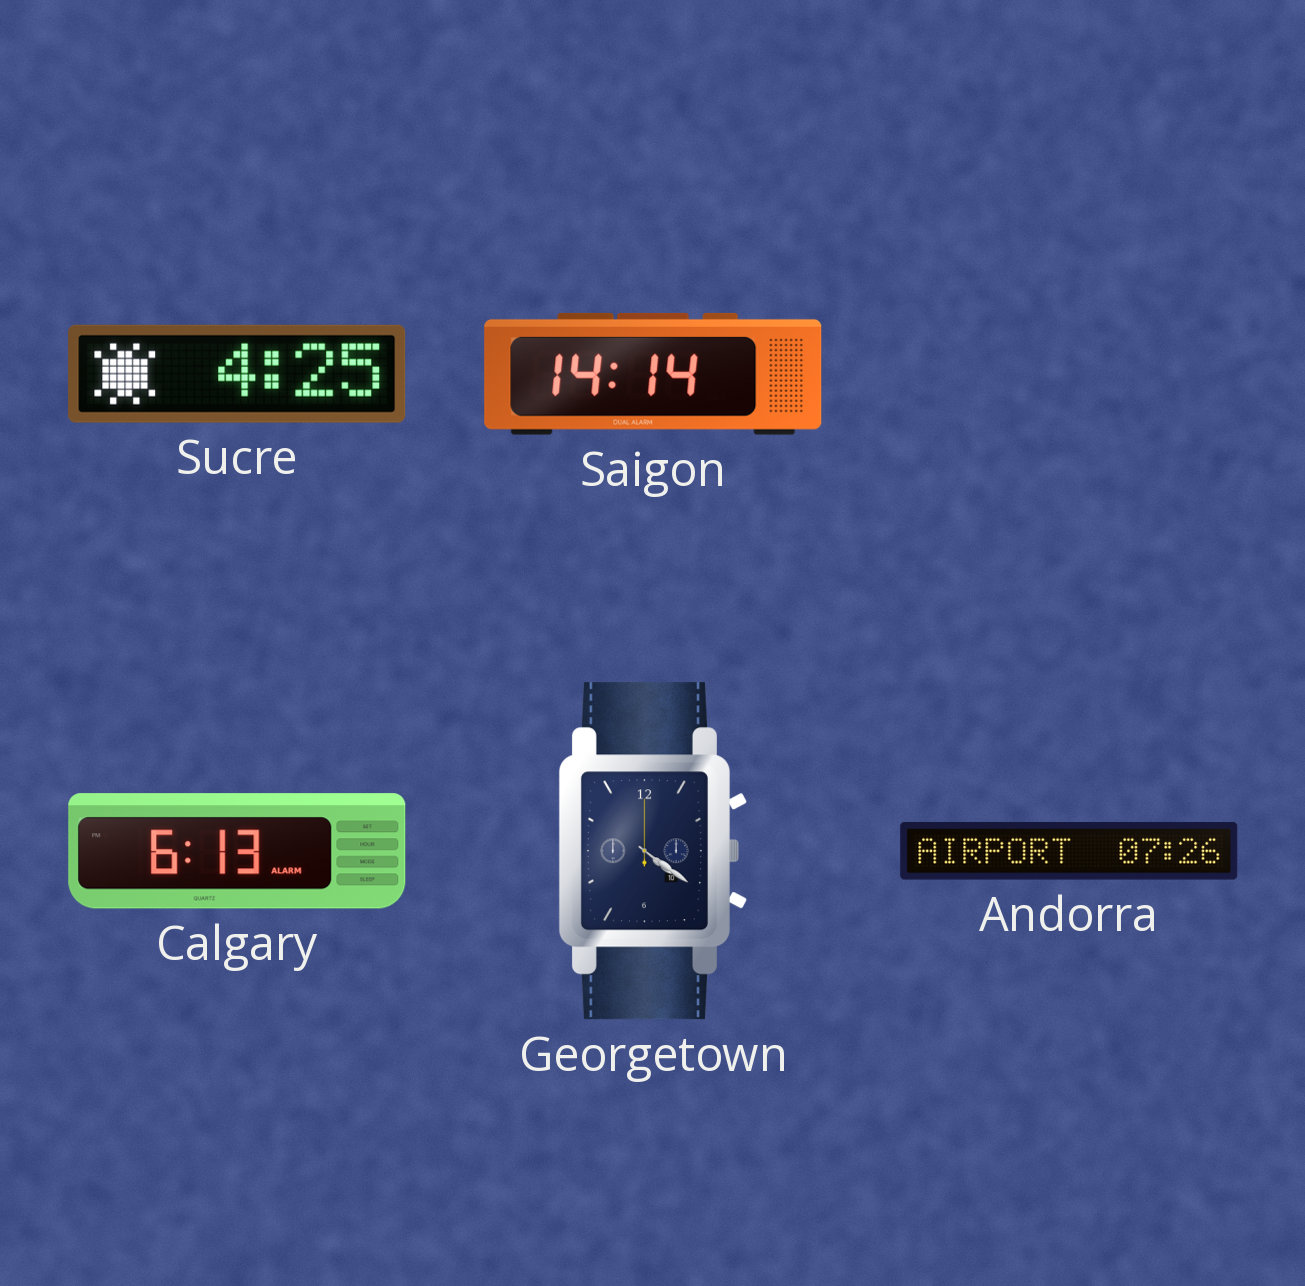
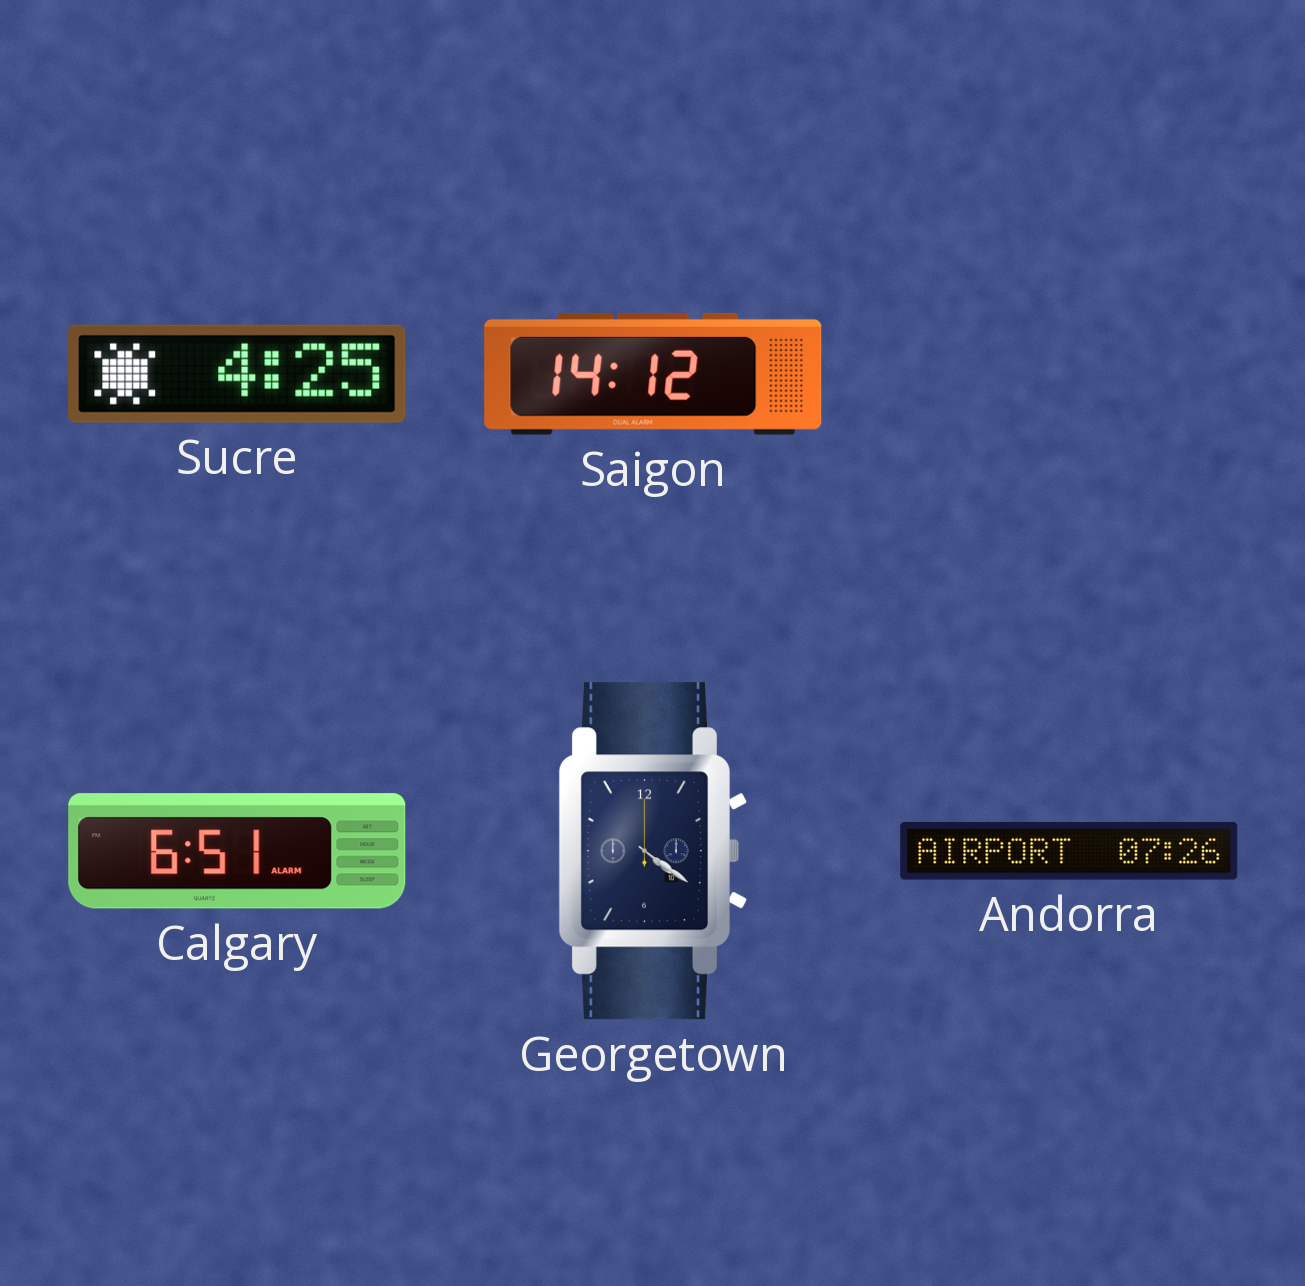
Saigon: 14:14 -> 14:12
Calgary: 6:13 -> 6:51
